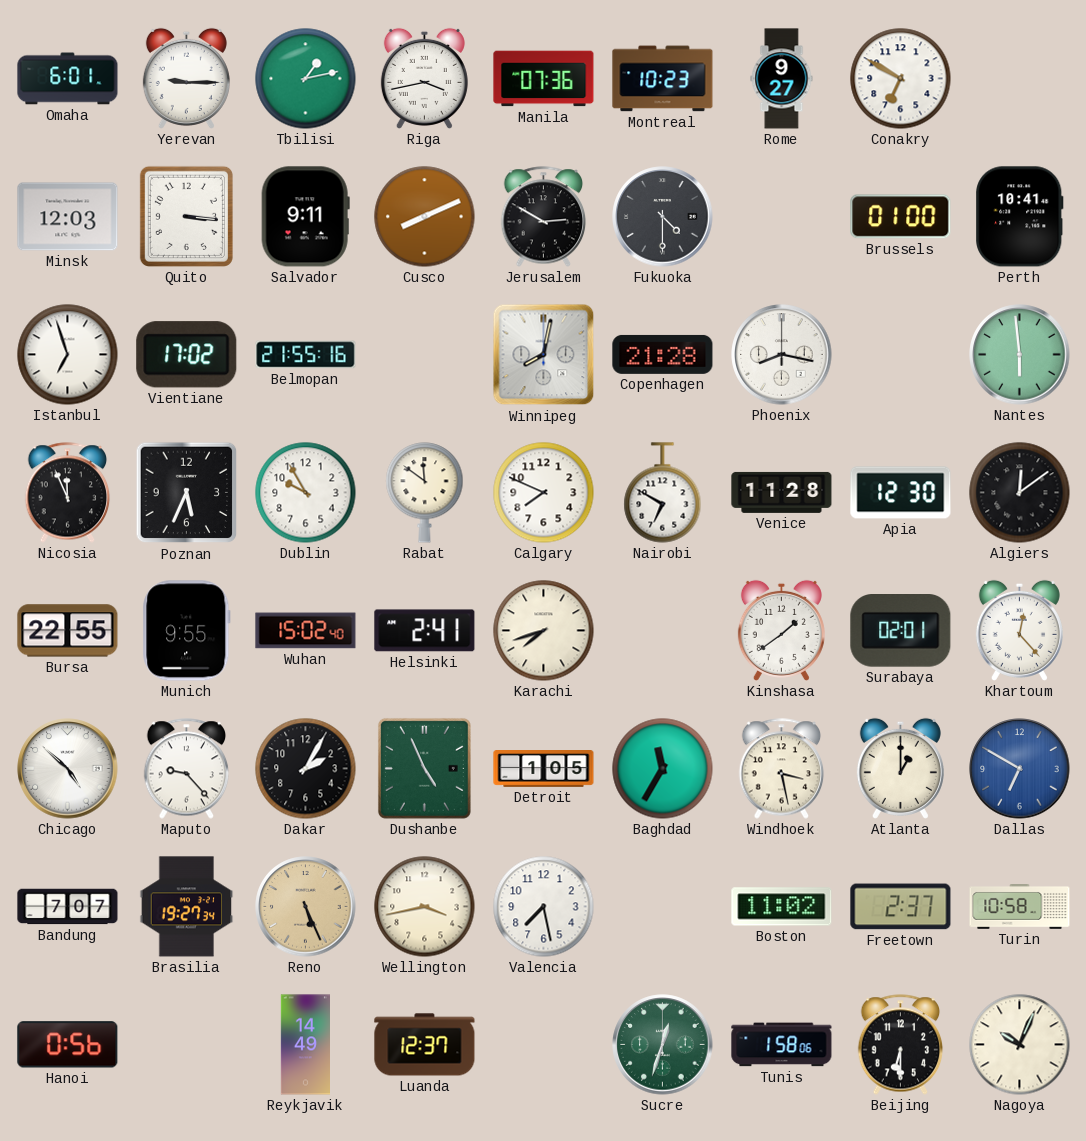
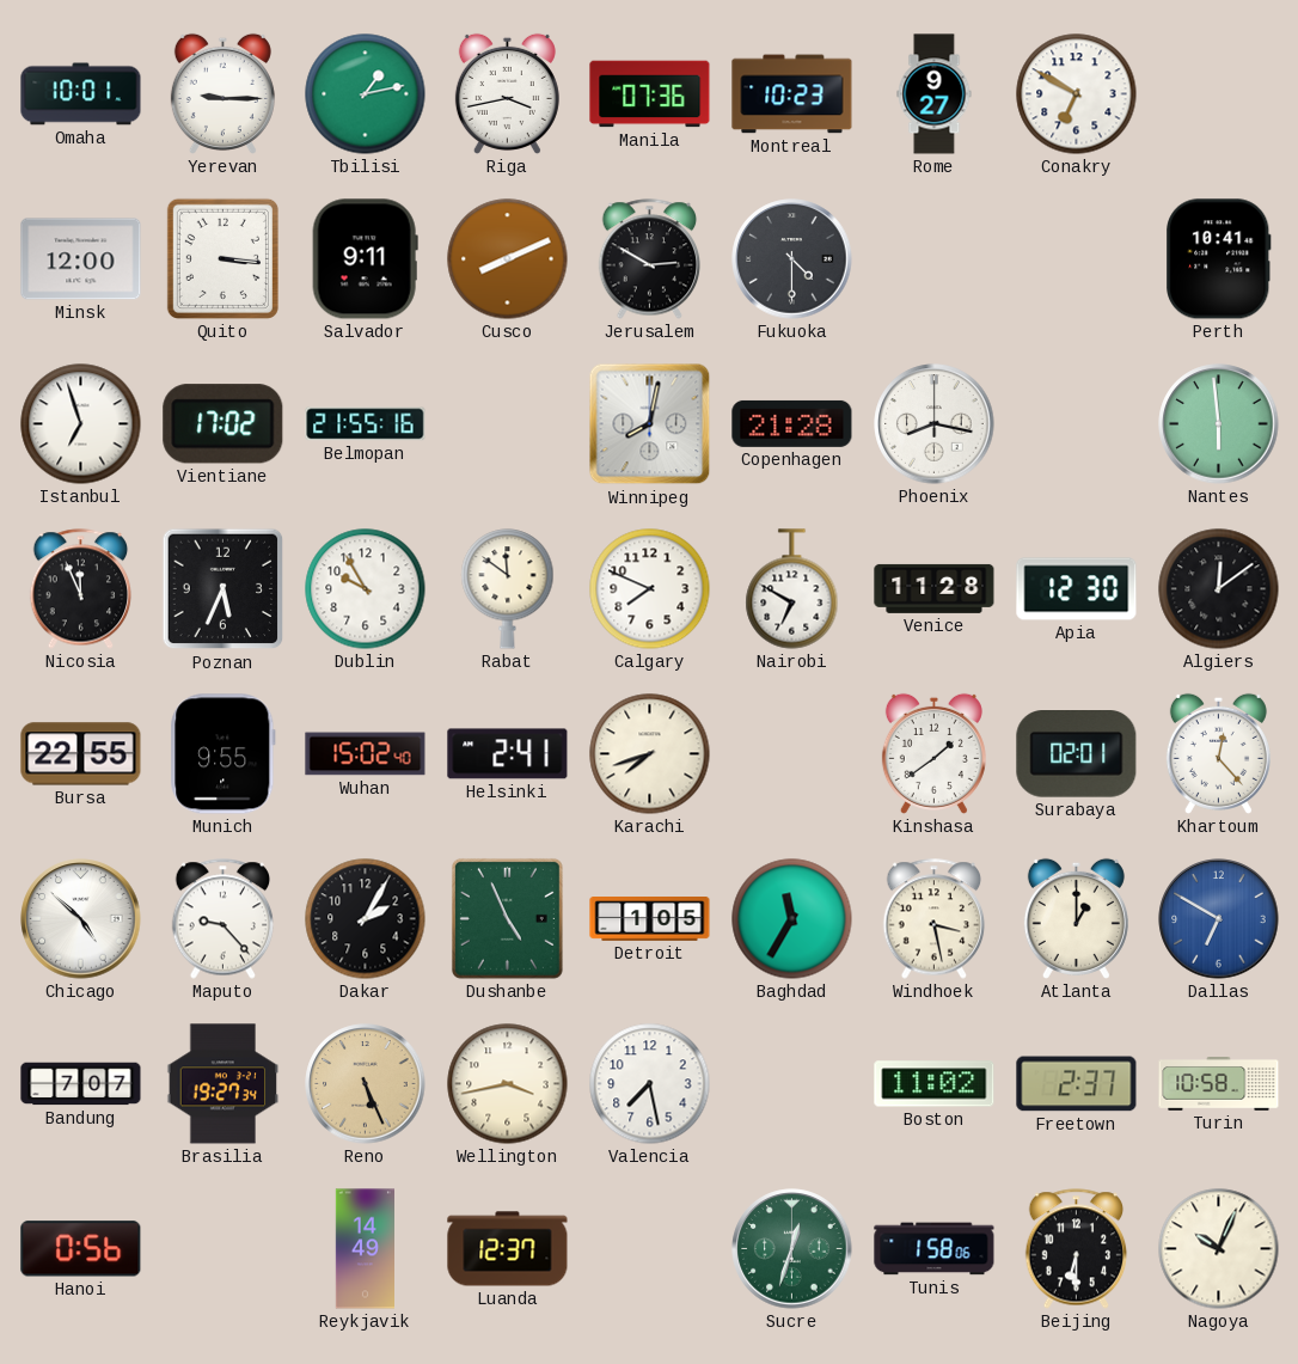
Omaha: 6:01 -> 10:01
Minsk: 12:03 -> 12:00
Brussels: 01:00 -> none
